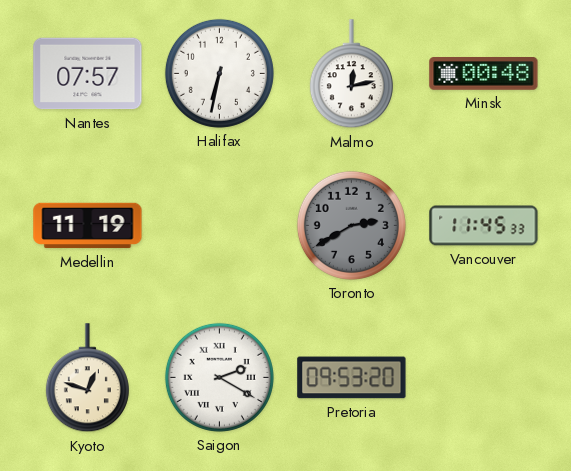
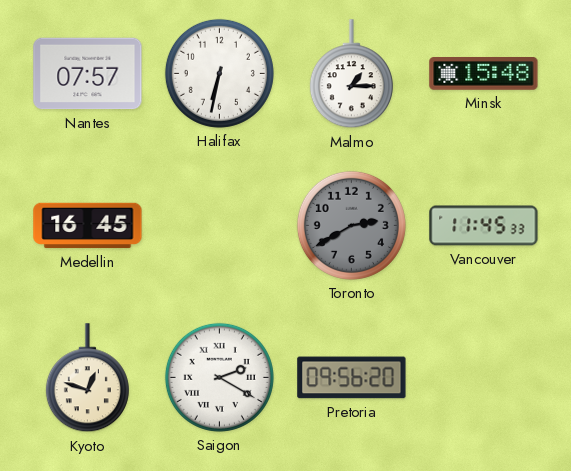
Malmo: 12:13 -> 1:15
Minsk: 00:48 -> 15:48
Medellin: 11:19 -> 16:45
Pretoria: 09:53 -> 09:56
